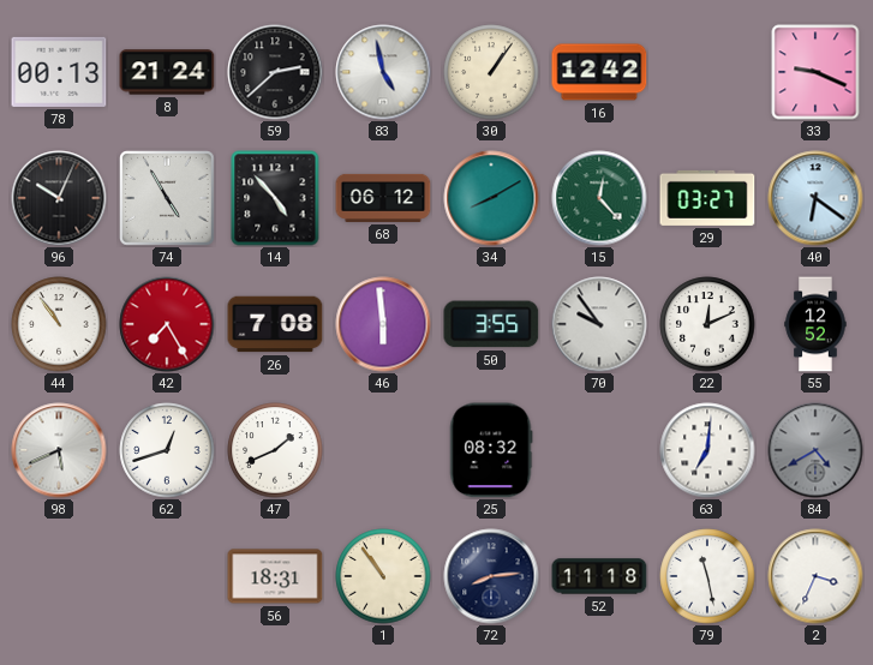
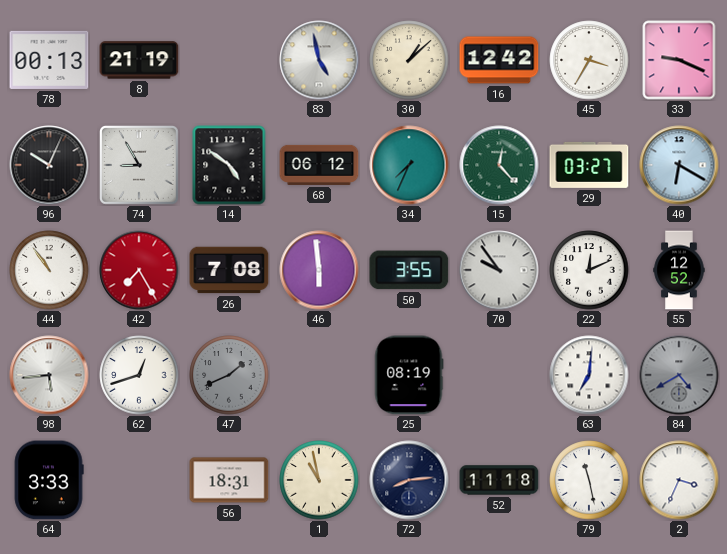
8: 21:24 -> 21:19
59: 2:38 -> none
30: 1:06 -> 1:08
45: none -> 3:35
74: 4:55 -> 8:55
14: 4:53 -> 4:51
34: 8:10 -> 7:34
40: 6:21 -> 6:20
98: 5:41 -> 5:44
47 dial: white -> grey
25: 08:32 -> 08:19
64: none -> 3:33
1: 10:54 -> 10:58
